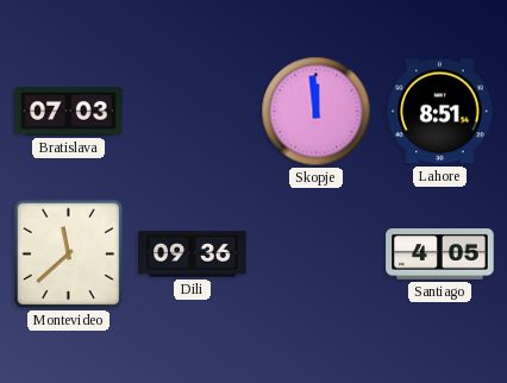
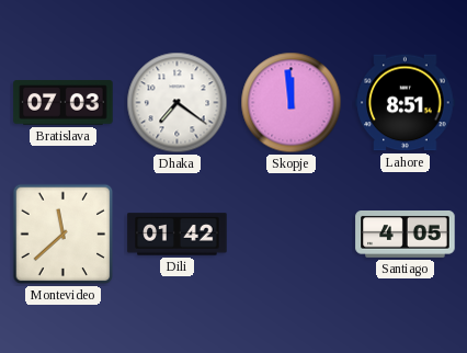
Dhaka: none -> 7:21
Dili: 09:36 -> 01:42
